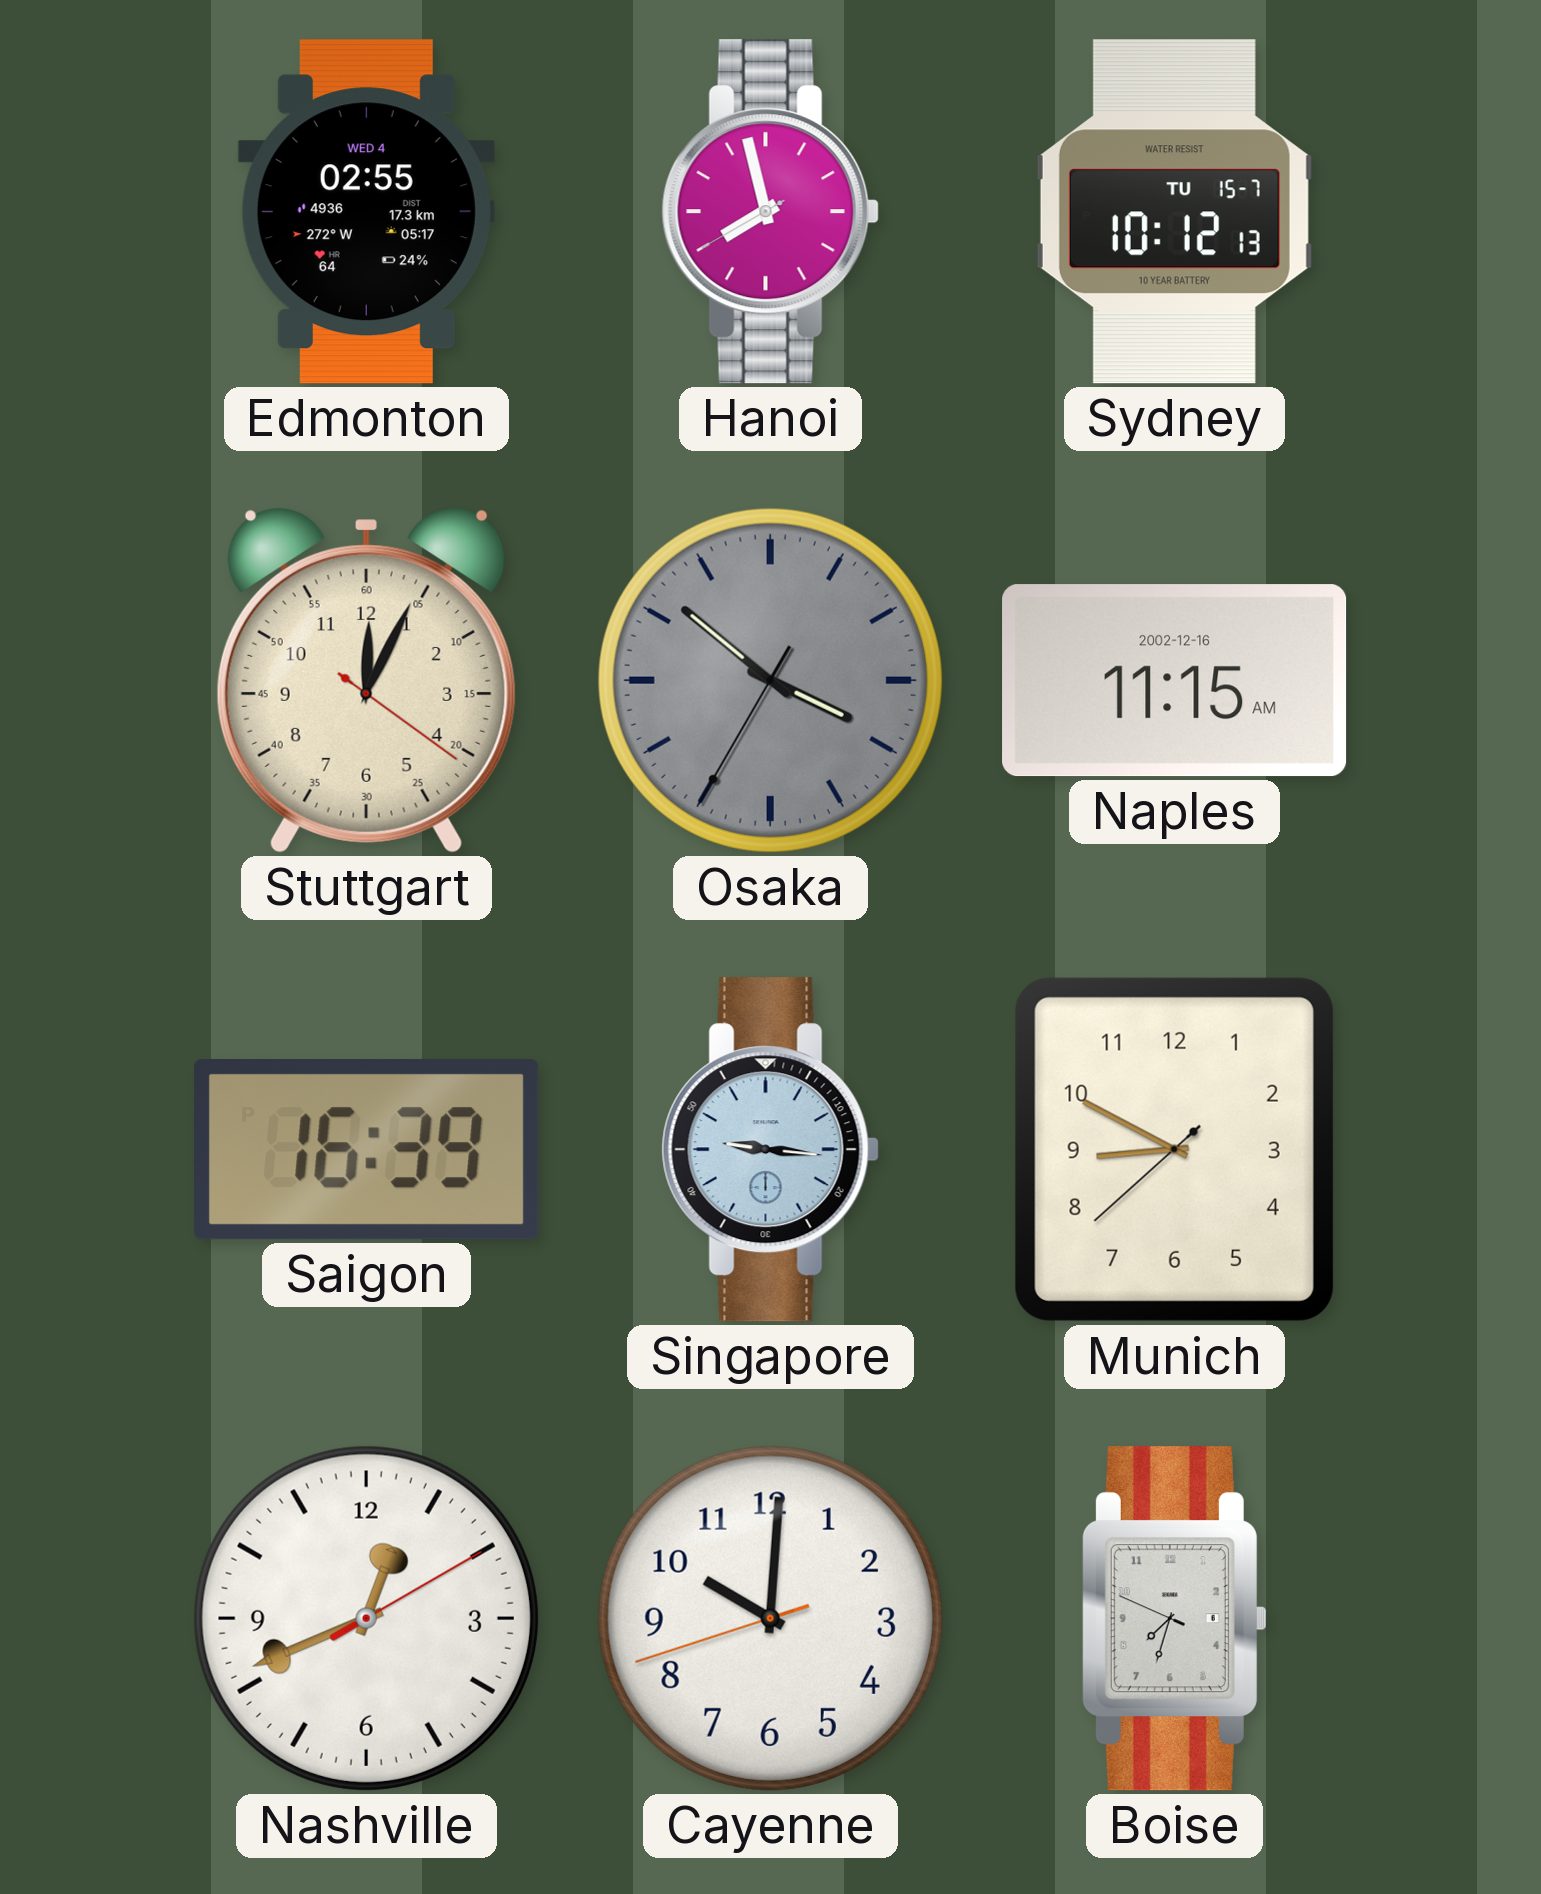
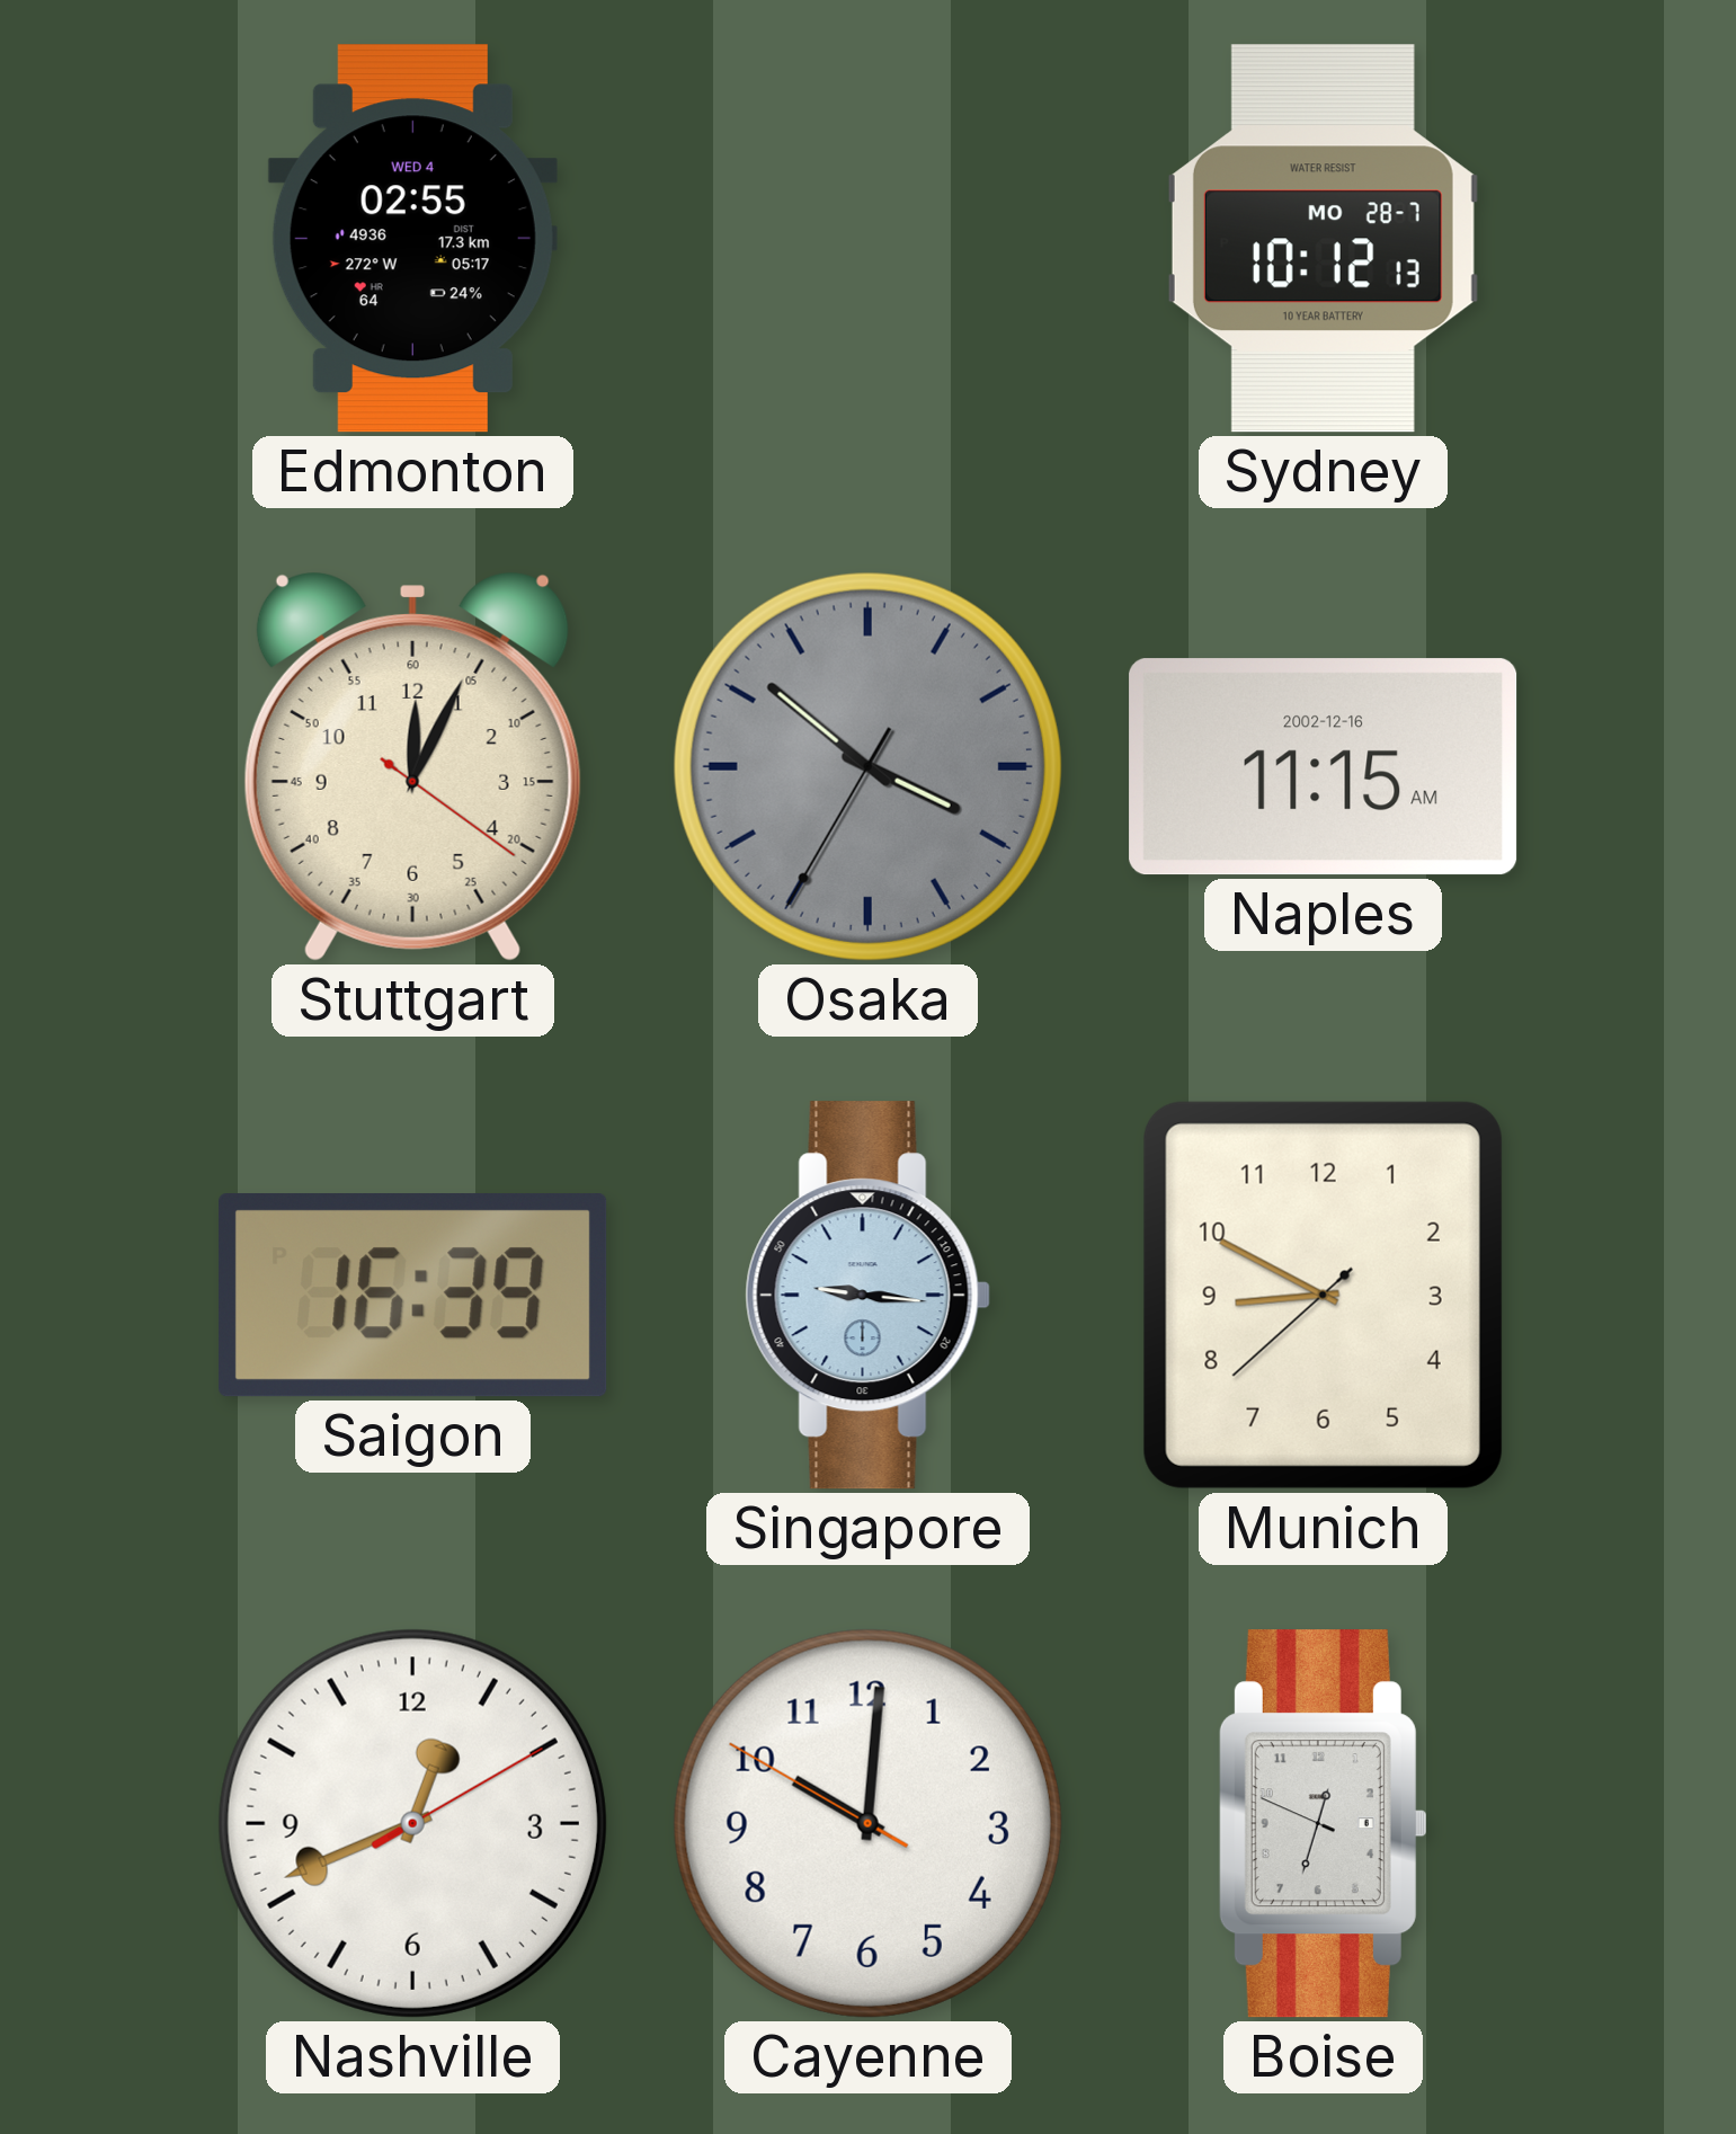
Hanoi: 7:57 -> none
Sydney date: TU 15-7 -> MO 28-7
Cayenne: 10:00:42 -> 10:00:50
Boise: 7:32 -> 12:32
